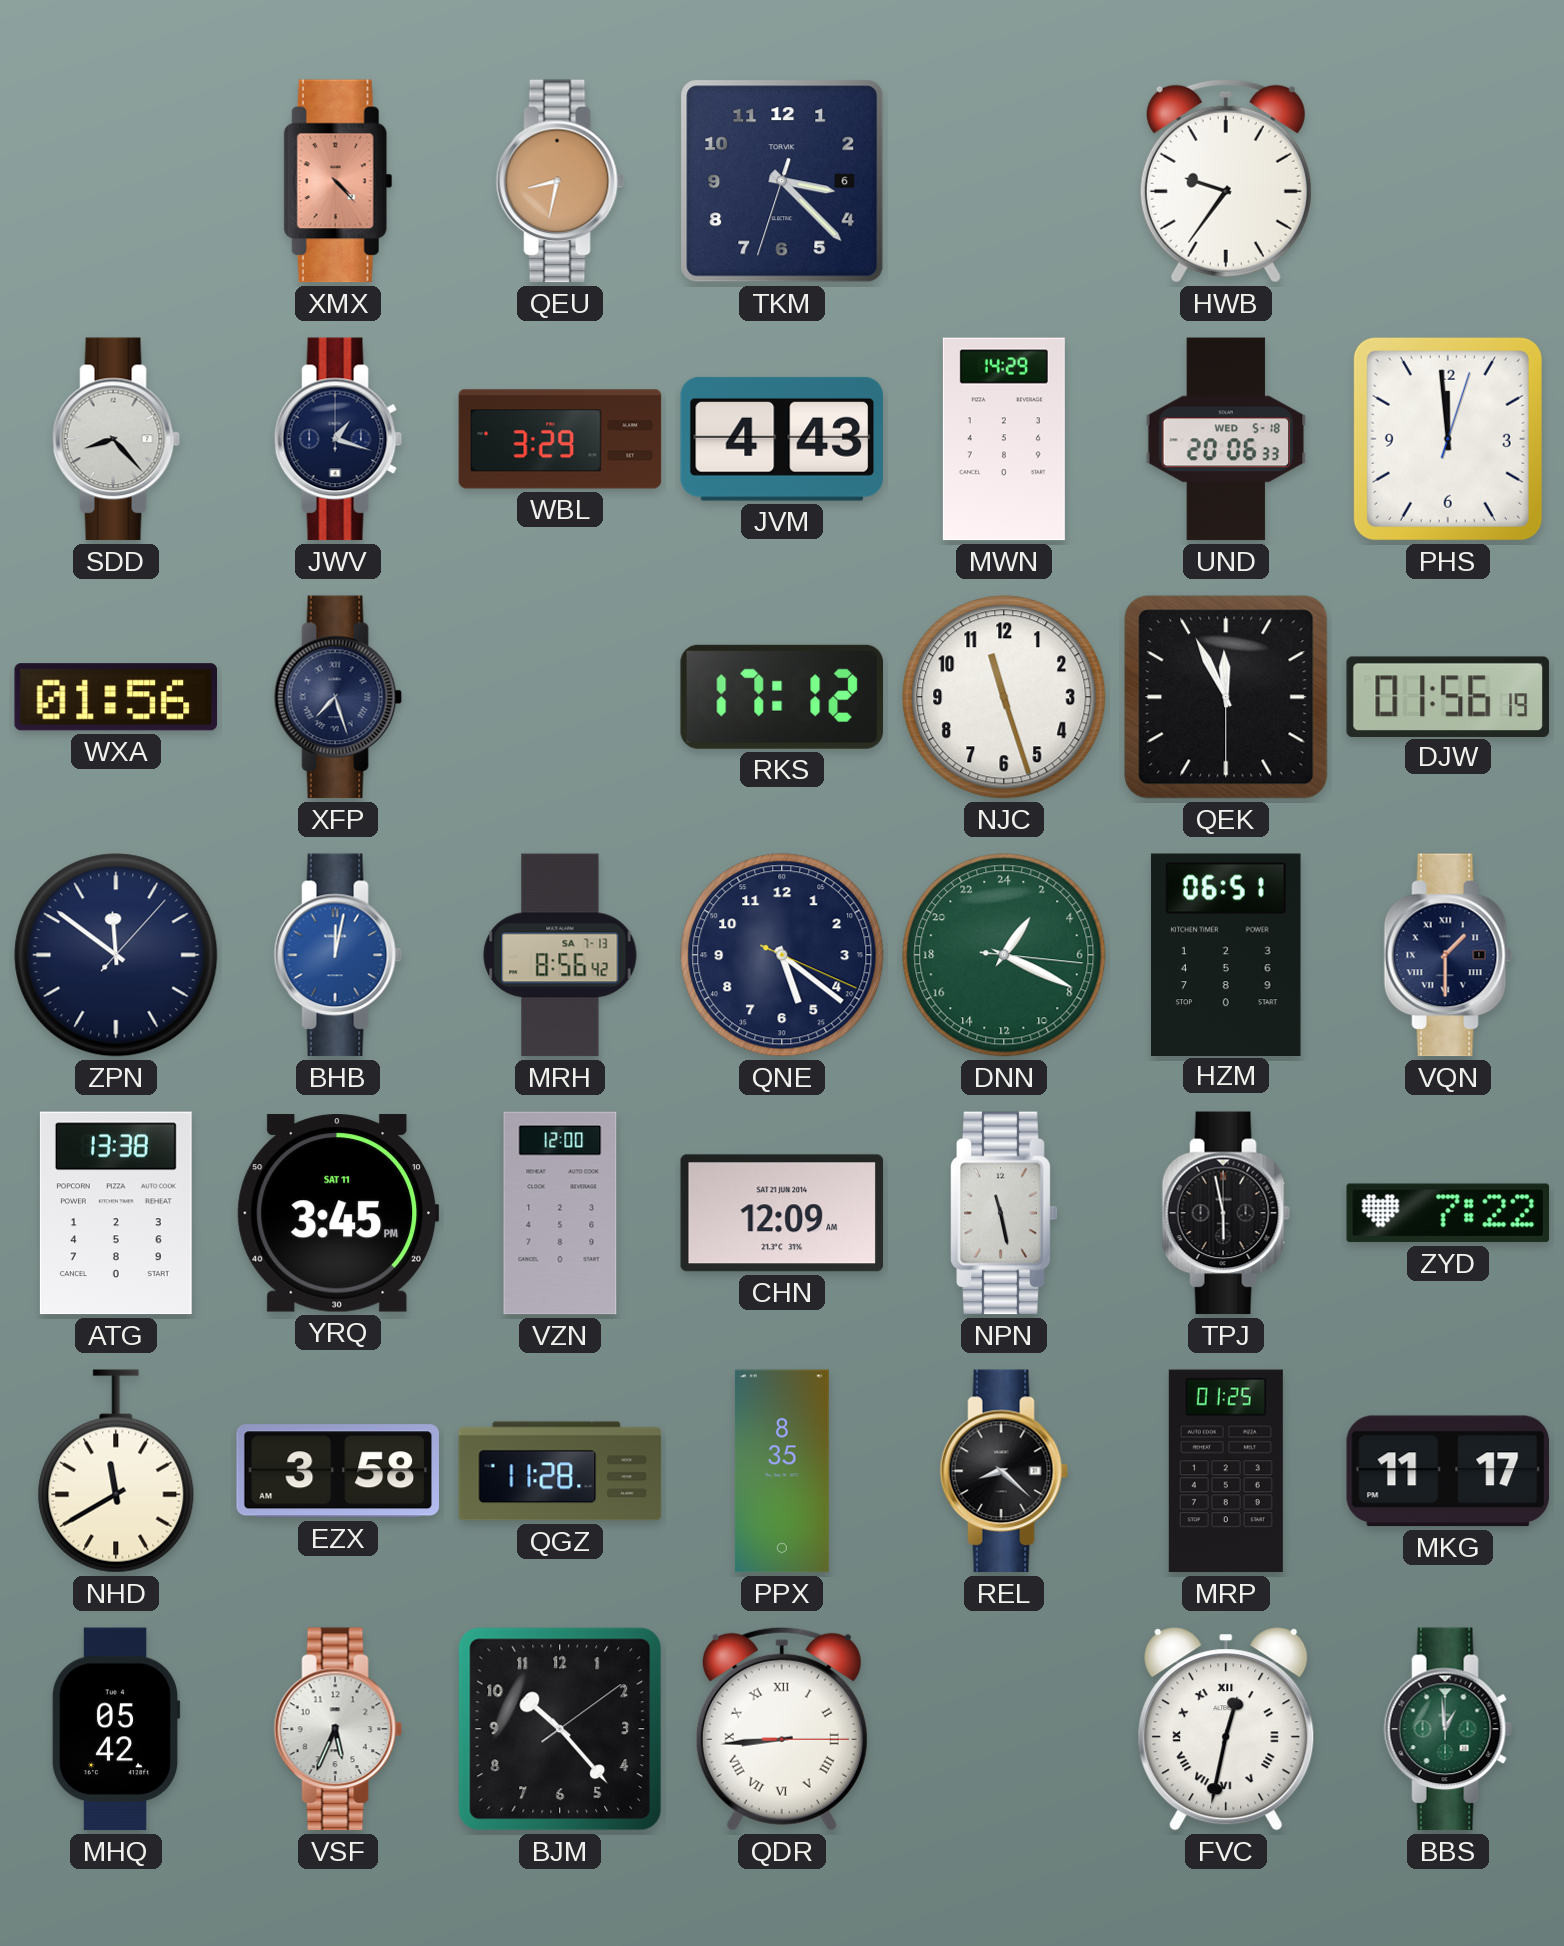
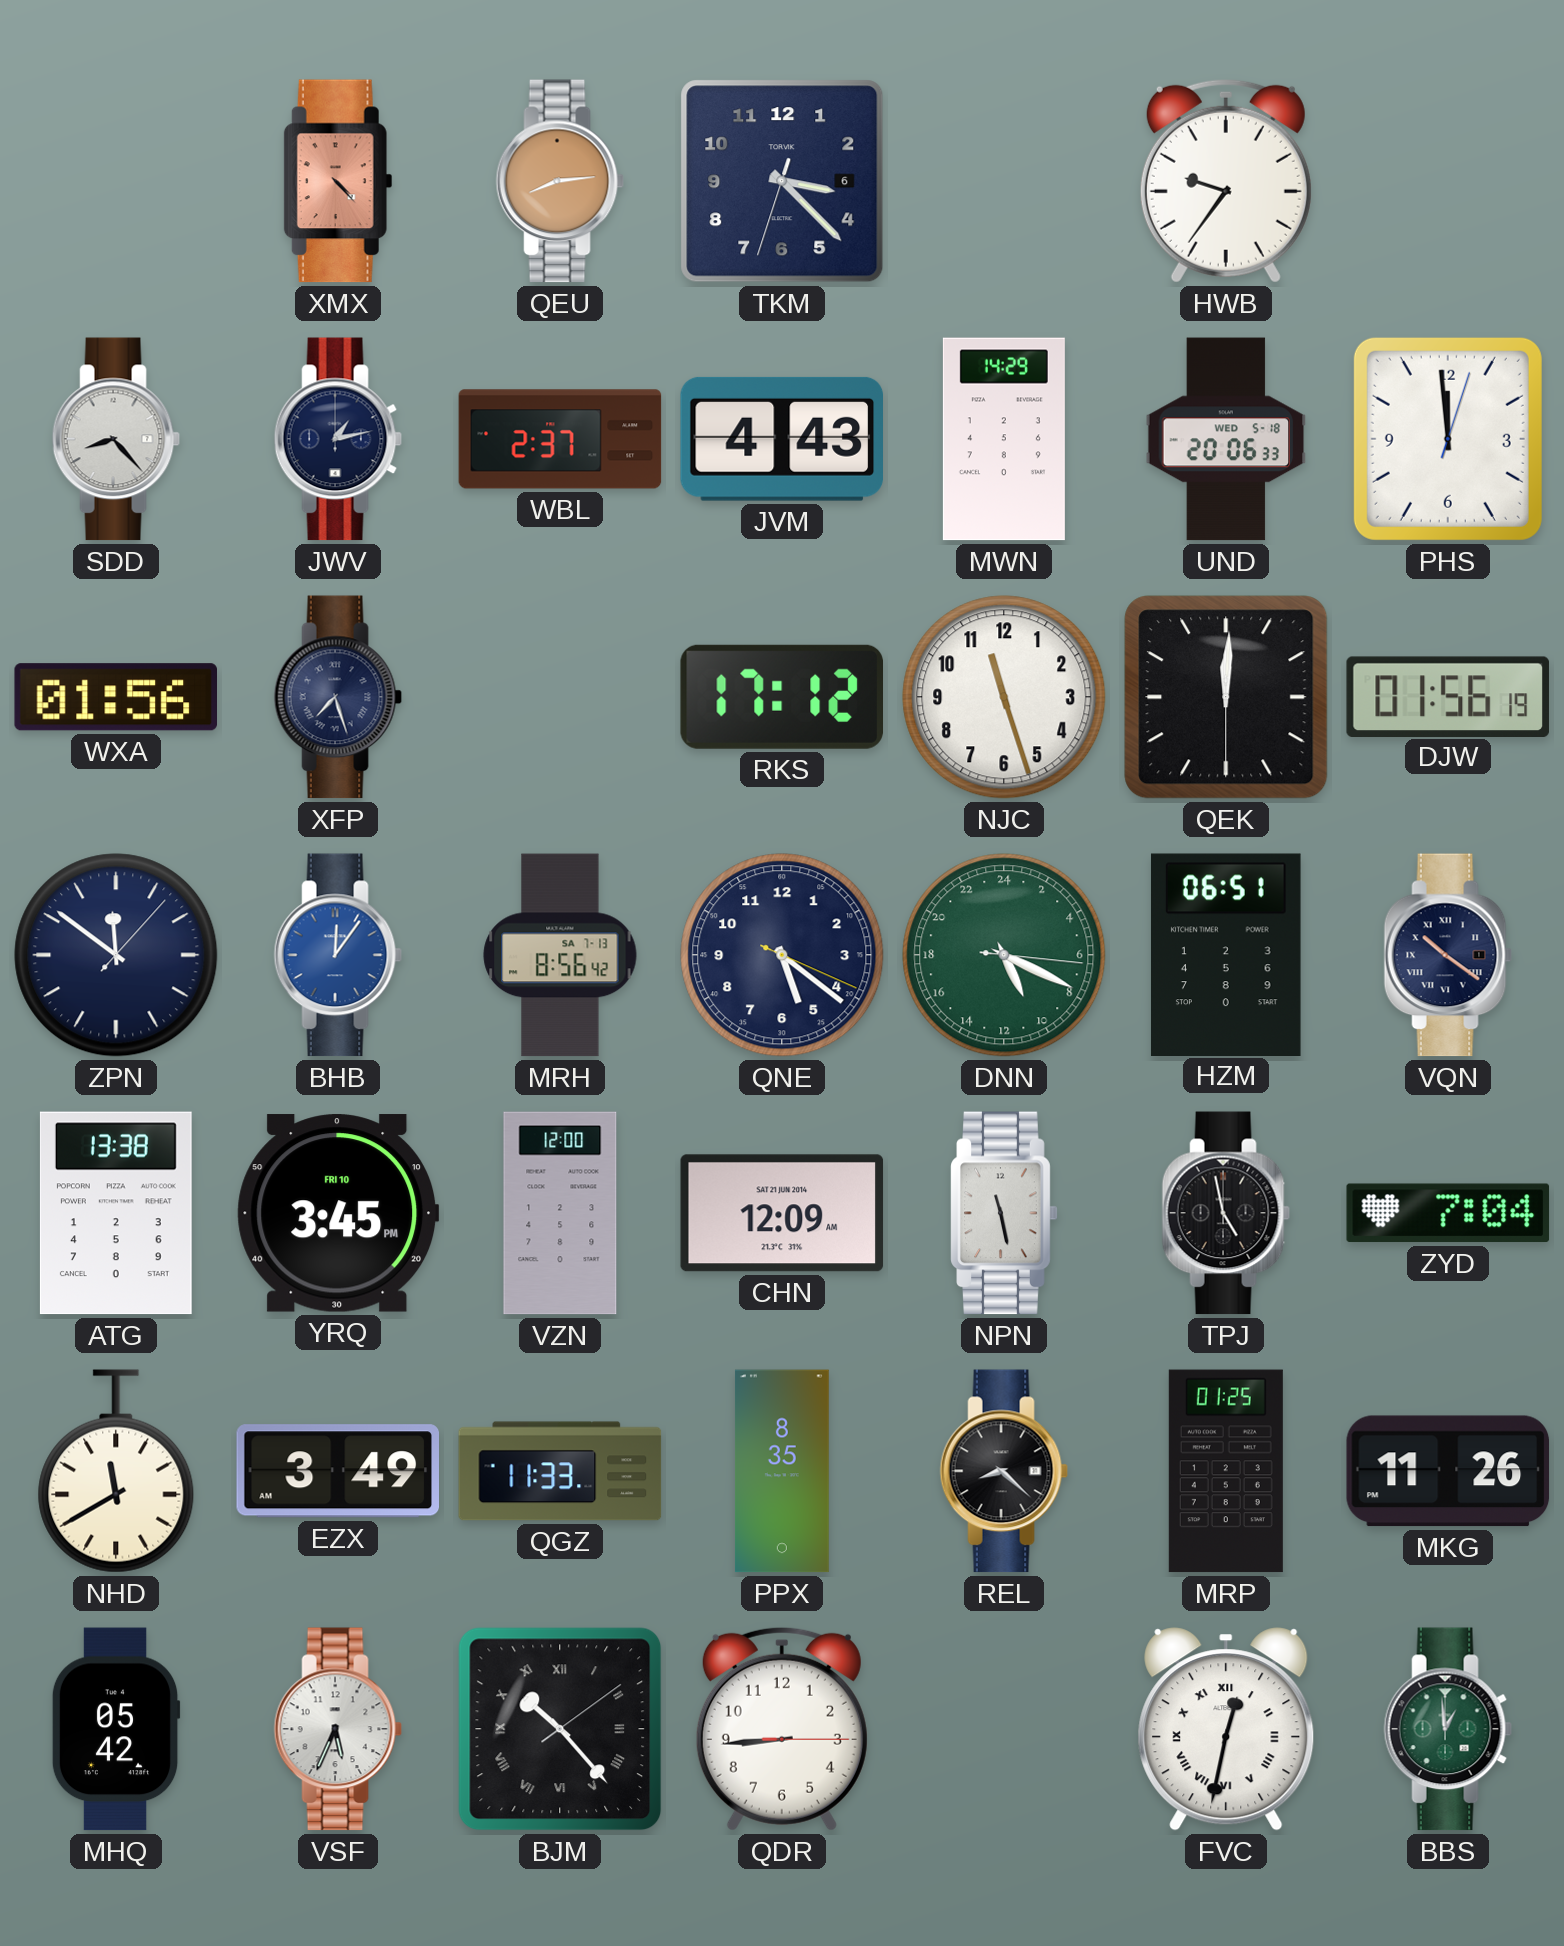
QEU: 8:32 -> 8:14
JWV: 1:18 -> 1:13
WBL: 3:29 -> 2:37
QEK: 11:55 -> 12:00
BHB: 12:02 -> 12:06
DNN: 2:19 -> 10:19
VQN: 1:30 -> 10:21
YRQ date: SAT 11 -> FRI 10
TPJ: 5:58 -> 4:58
ZYD: 7:22 -> 7:04
EZX: 3:58 -> 3:49
QGZ: 11:28 -> 11:33
MKG: 11:17 -> 11:26
BJM numerals: Arabic -> Roman
QDR numerals: Roman -> Arabic
